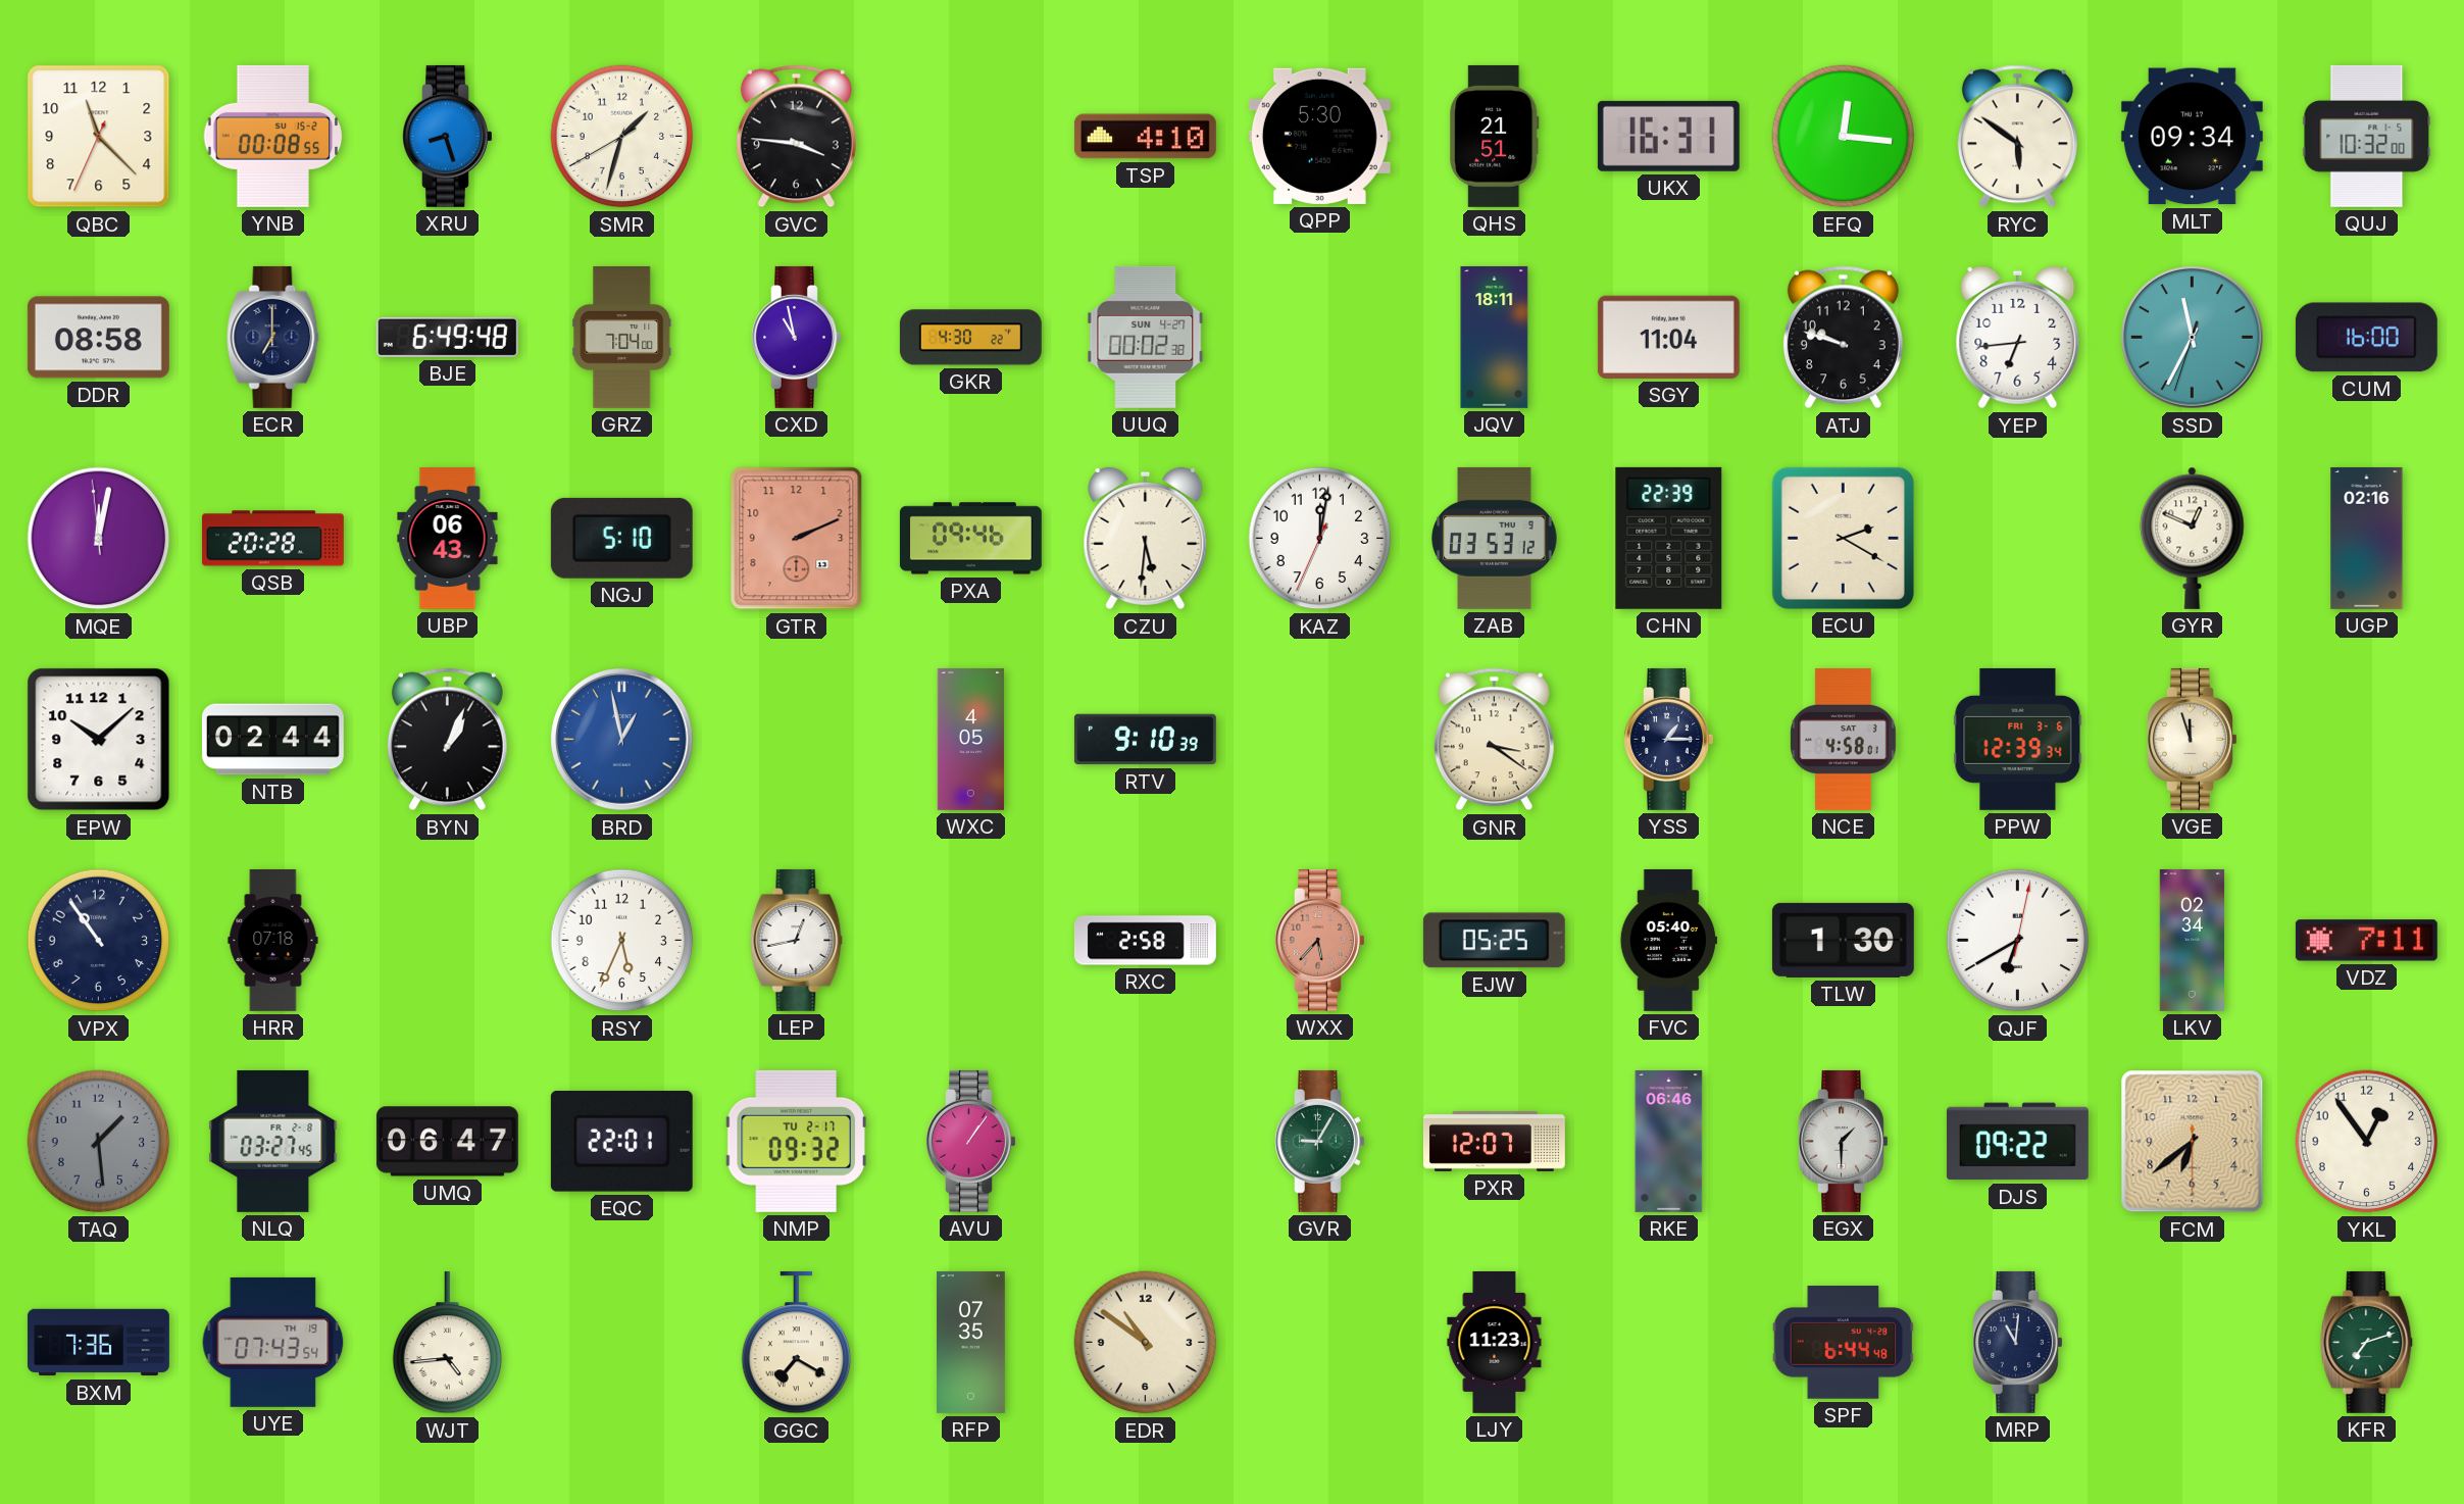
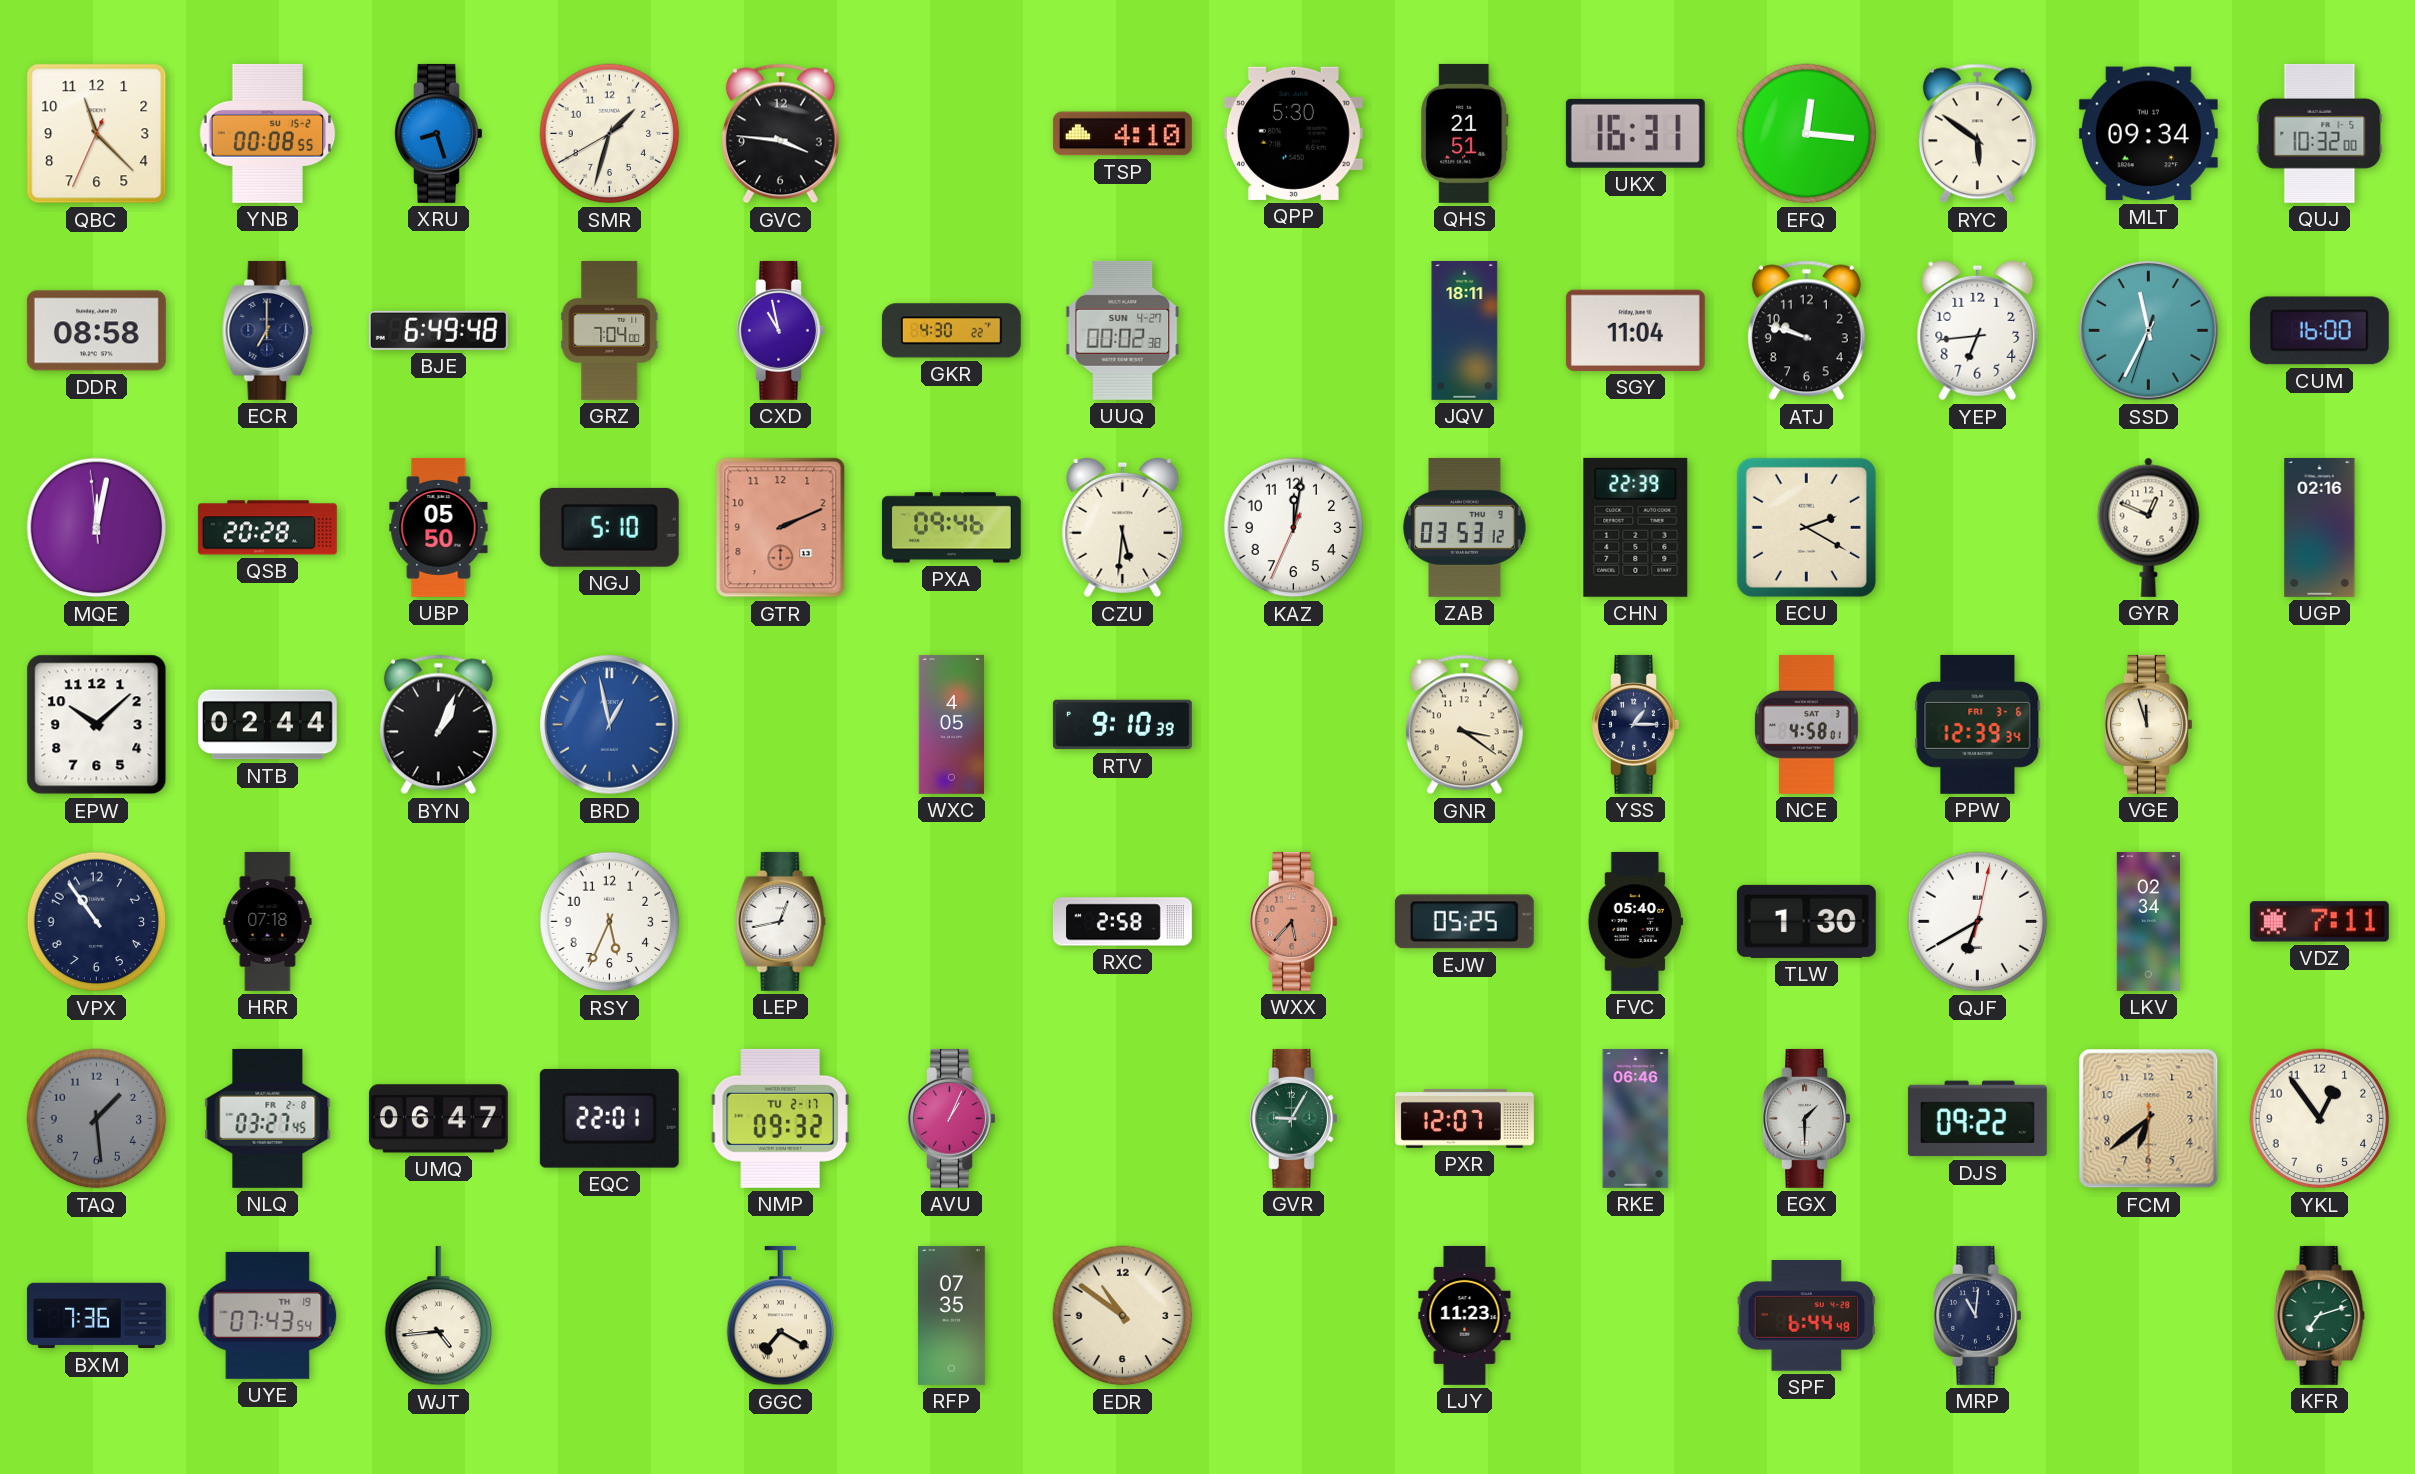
UBP: 06:43 -> 05:50
AVU: 1:06 -> 1:04
